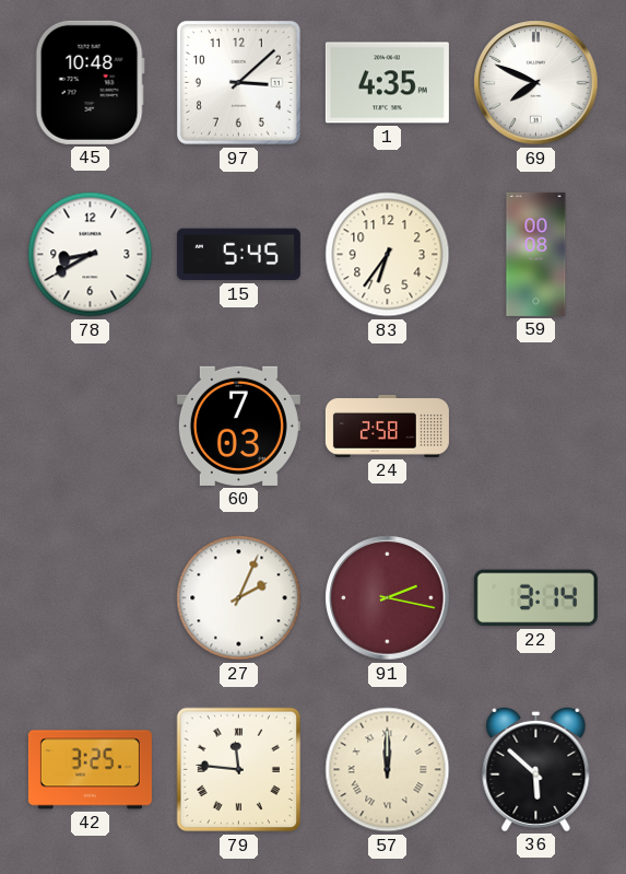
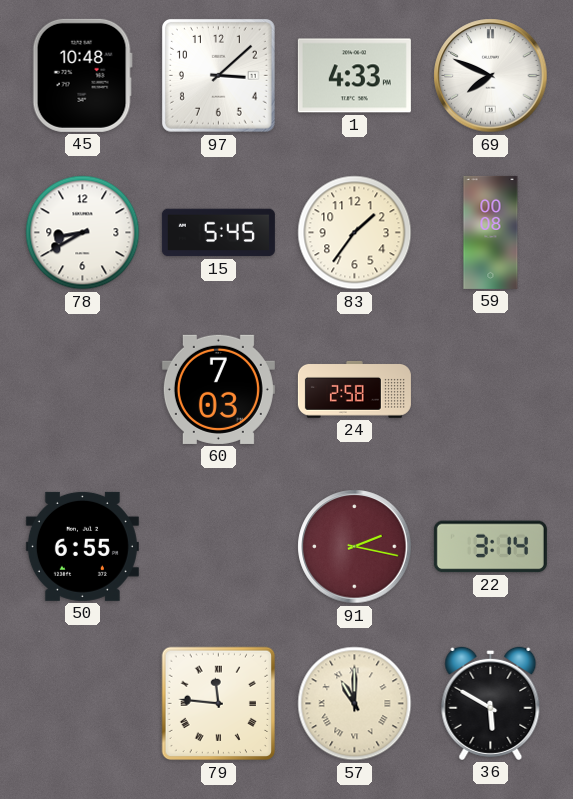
1: 4:35 -> 4:33
83: 6:36 -> 1:36
50: none -> 6:55
27: 2:04 -> none
42: 3:25 -> none
57: 12:00 -> 11:00
36: 5:52 -> 5:50
